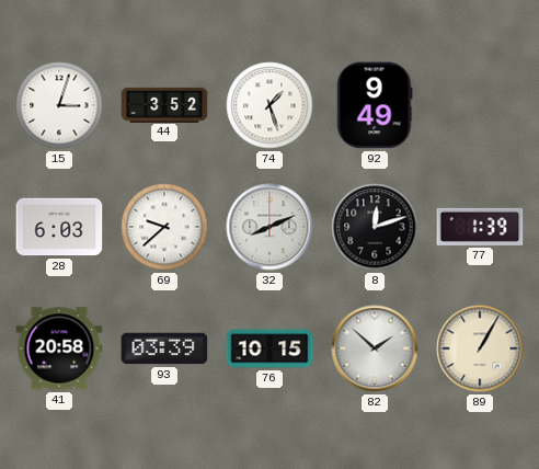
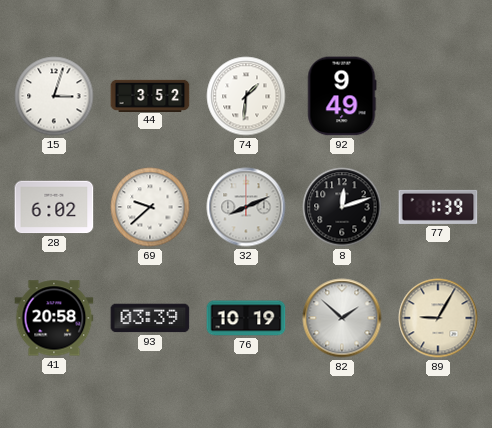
74: 1:27 -> 1:31
28: 6:03 -> 6:02
76: 10:15 -> 10:19
89: 1:05 -> 9:05
